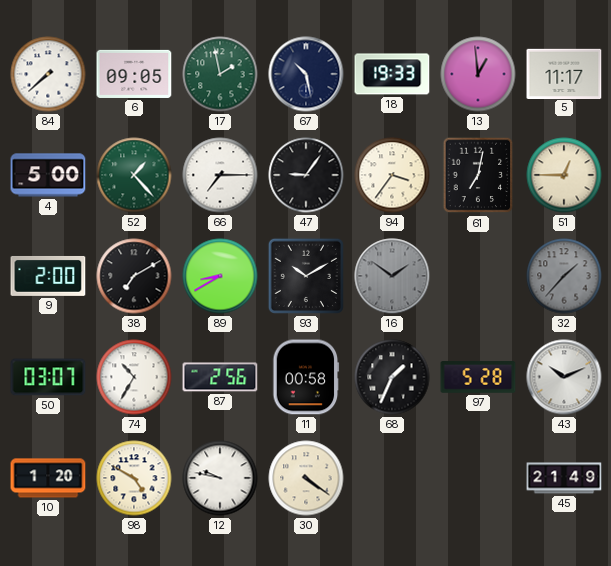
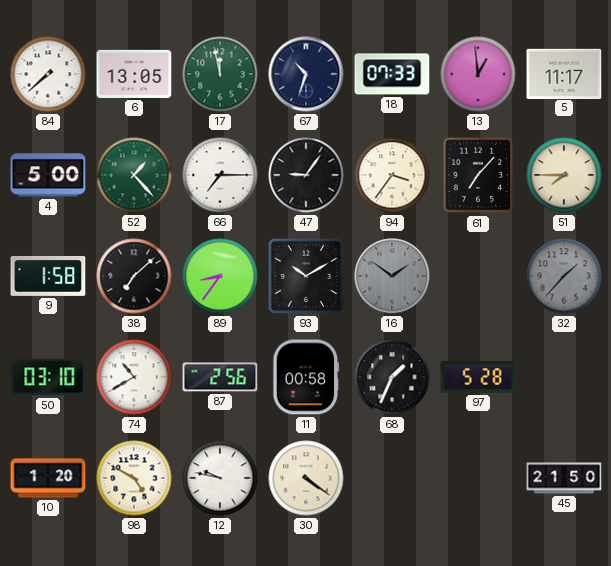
6: 09:05 -> 13:05
17: 1:58 -> 11:58
67: 10:28 -> 10:33
18: 19:33 -> 07:33
61: 7:02 -> 7:07
51: 12:45 -> 7:45
9: 2:00 -> 1:58
38: 7:10 -> 7:08
89: 8:40 -> 8:36
50: 03:07 -> 03:10
74: 10:35 -> 10:40
43: 10:11 -> none
45: 21:49 -> 21:50
